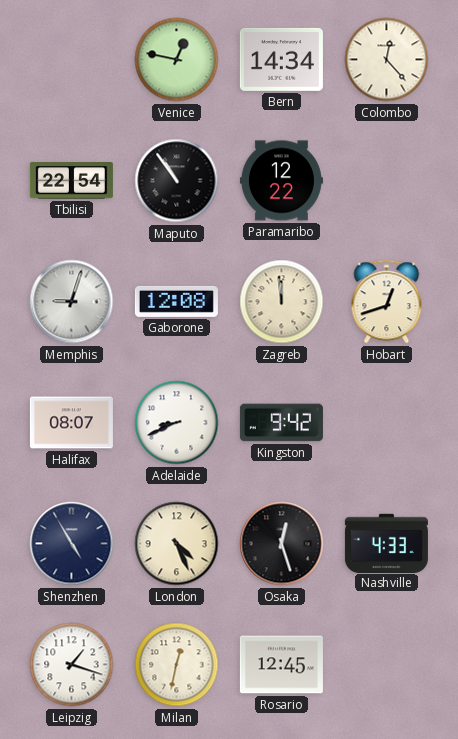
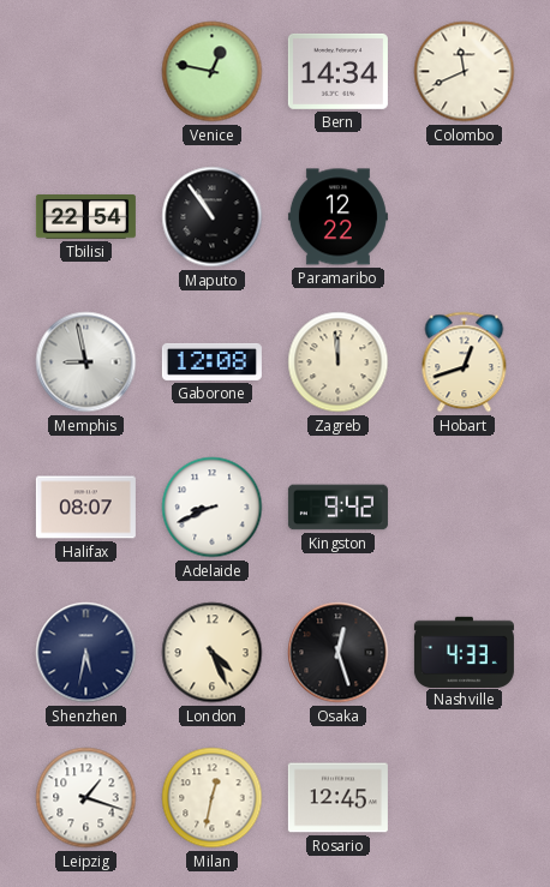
Colombo: 12:23 -> 11:41
Memphis: 9:03 -> 8:58
Shenzhen: 4:55 -> 5:32
